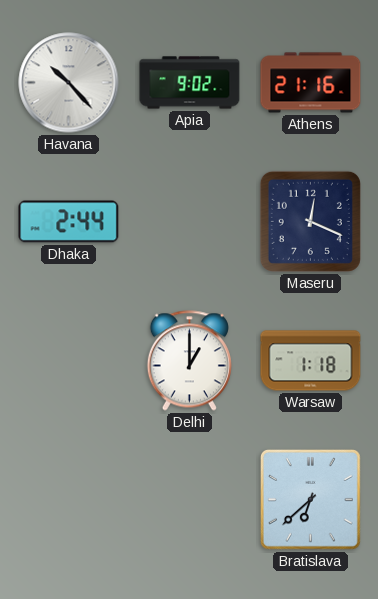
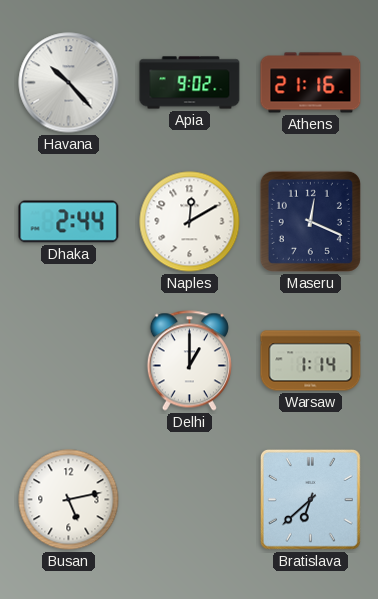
Naples: none -> 12:10
Warsaw: 1:18 -> 1:14
Busan: none -> 5:13
